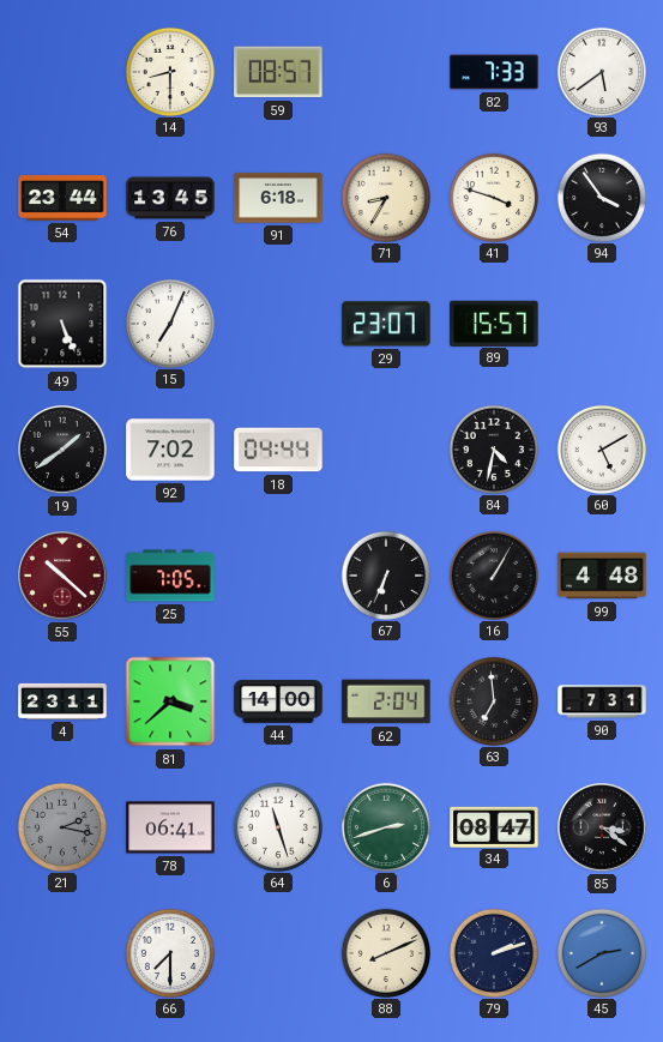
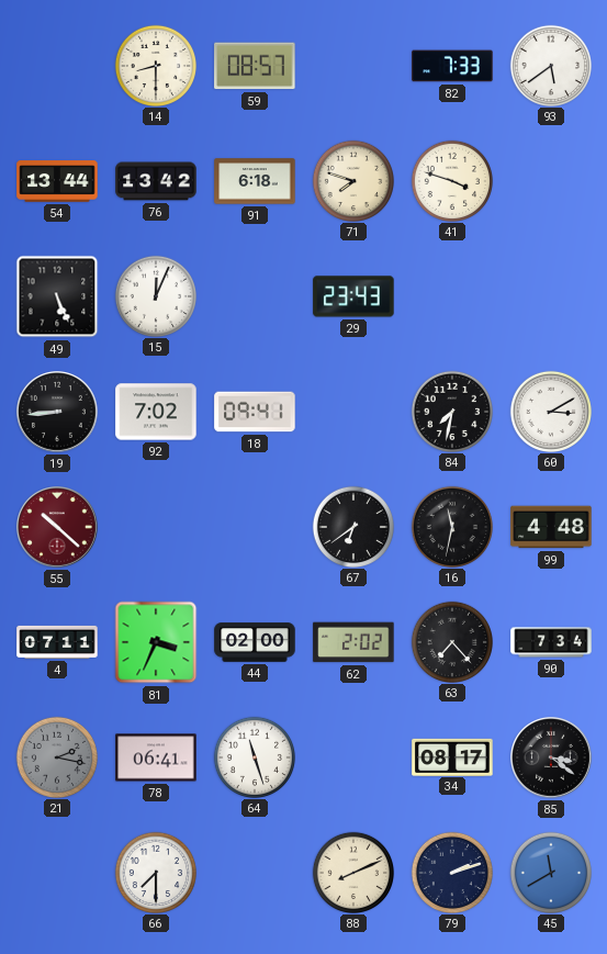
54: 23:44 -> 13:44
76: 13:45 -> 13:42
71: 8:35 -> 7:48
94: 3:54 -> none
15: 7:04 -> 12:04
29: 23:07 -> 23:43
89: 15:57 -> none
19: 1:39 -> 8:44
18: 04:44 -> 09:41
84: 4:32 -> 7:32
60: 5:10 -> 3:10
25: 7:05 -> none
67: 6:34 -> 6:39
16: 1:05 -> 11:32
4: 23:11 -> 07:11
81: 3:38 -> 3:34
44: 14:00 -> 02:00
62: 2:04 -> 2:02
63: 6:59 -> 7:23
90: 7:31 -> 7:34
6: 2:42 -> none
34: 08:47 -> 08:17
45: 2:40 -> 11:40
